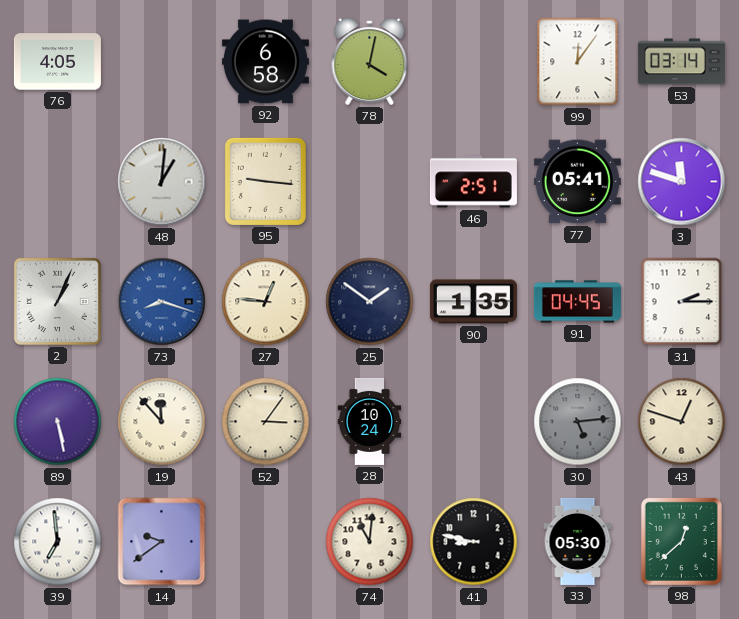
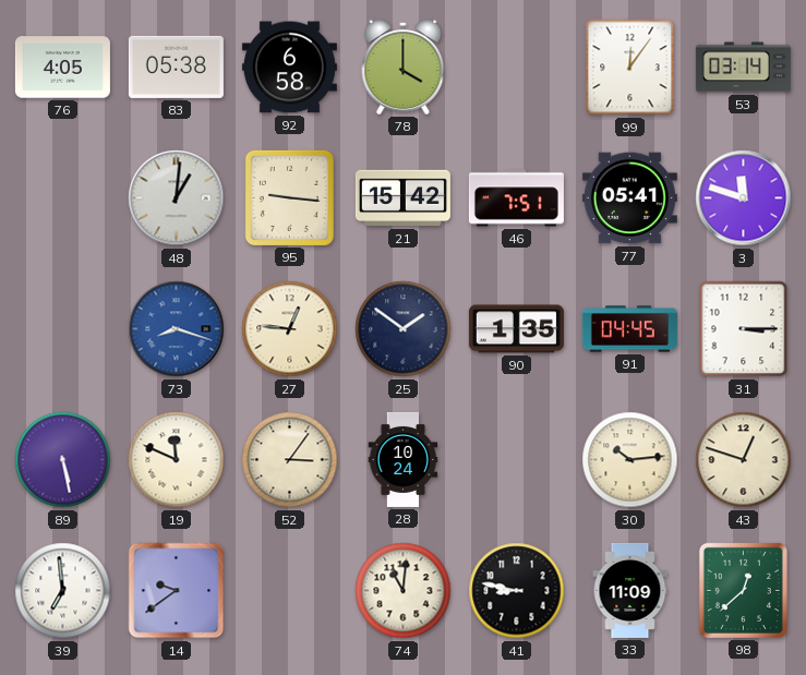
83: none -> 05:38
78: 4:02 -> 4:00
21: none -> 15:42
46: 2:51 -> 7:51
2: 1:04 -> none
31: 2:15 -> 3:15
19: 11:53 -> 11:49
30: 5:14 -> 10:14
30 dial: grey -> cream
33: 05:30 -> 11:09
